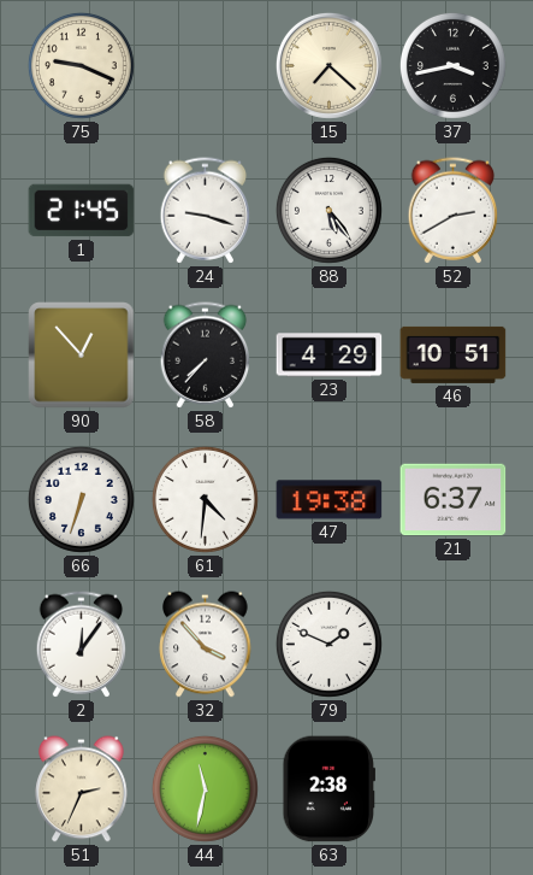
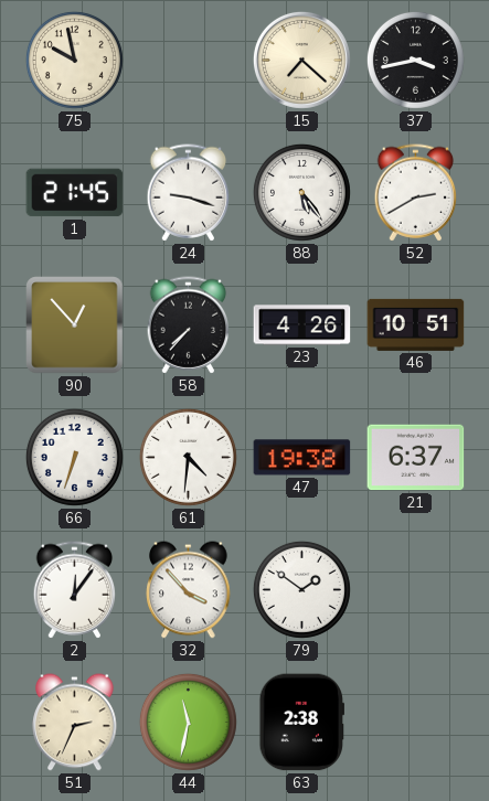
75: 9:19 -> 9:58
23: 4:29 -> 4:26
79: 1:49 -> 1:51
